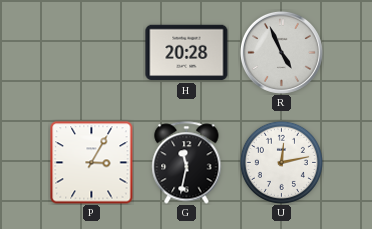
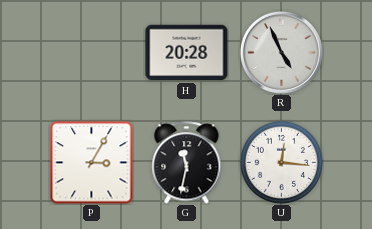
U: 12:13 -> 12:16
